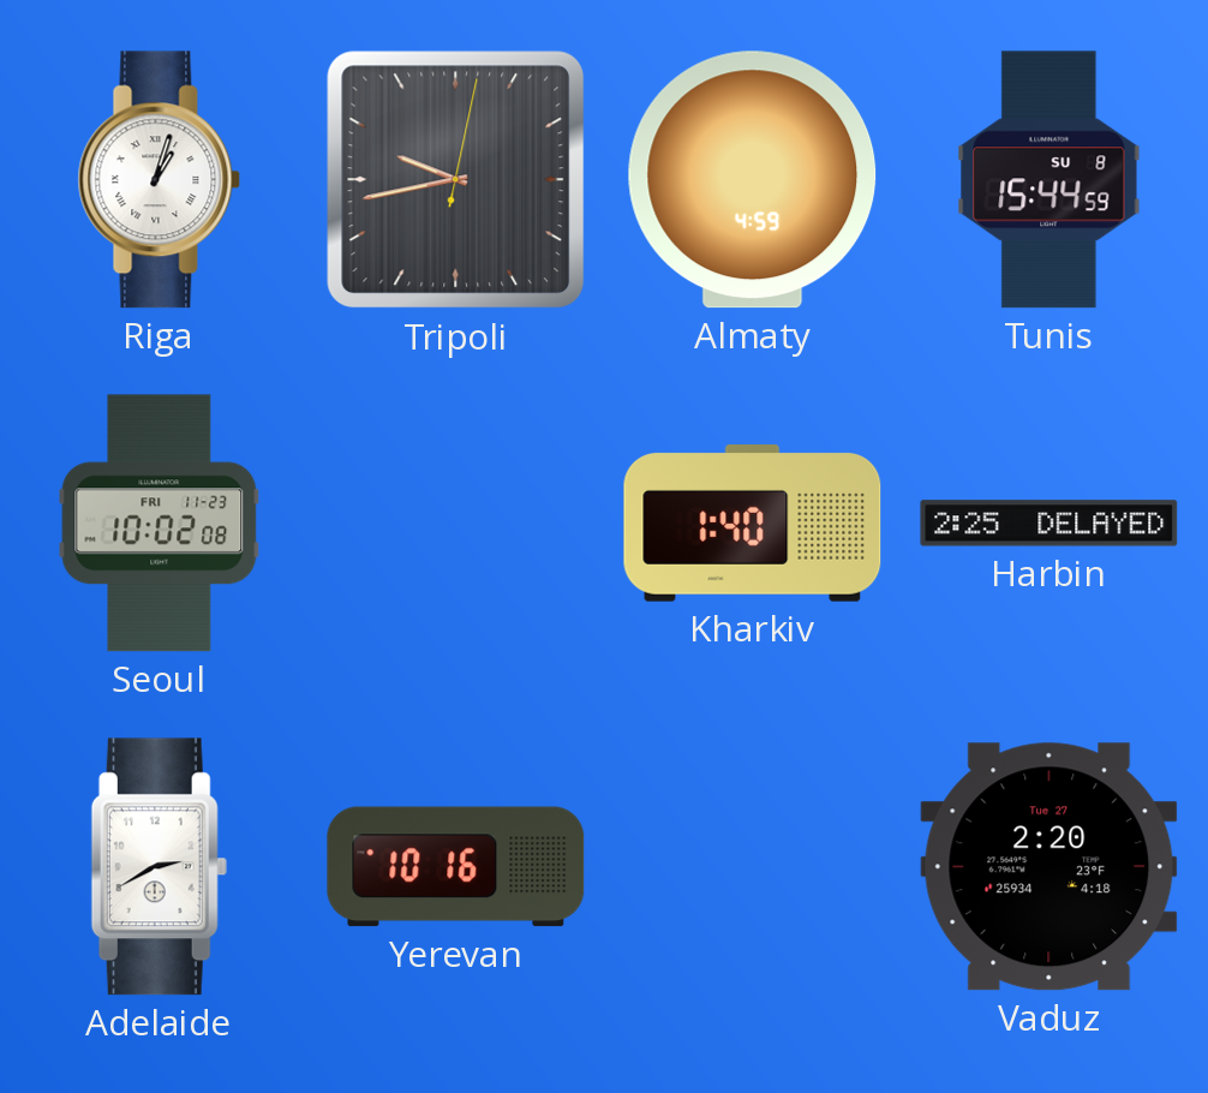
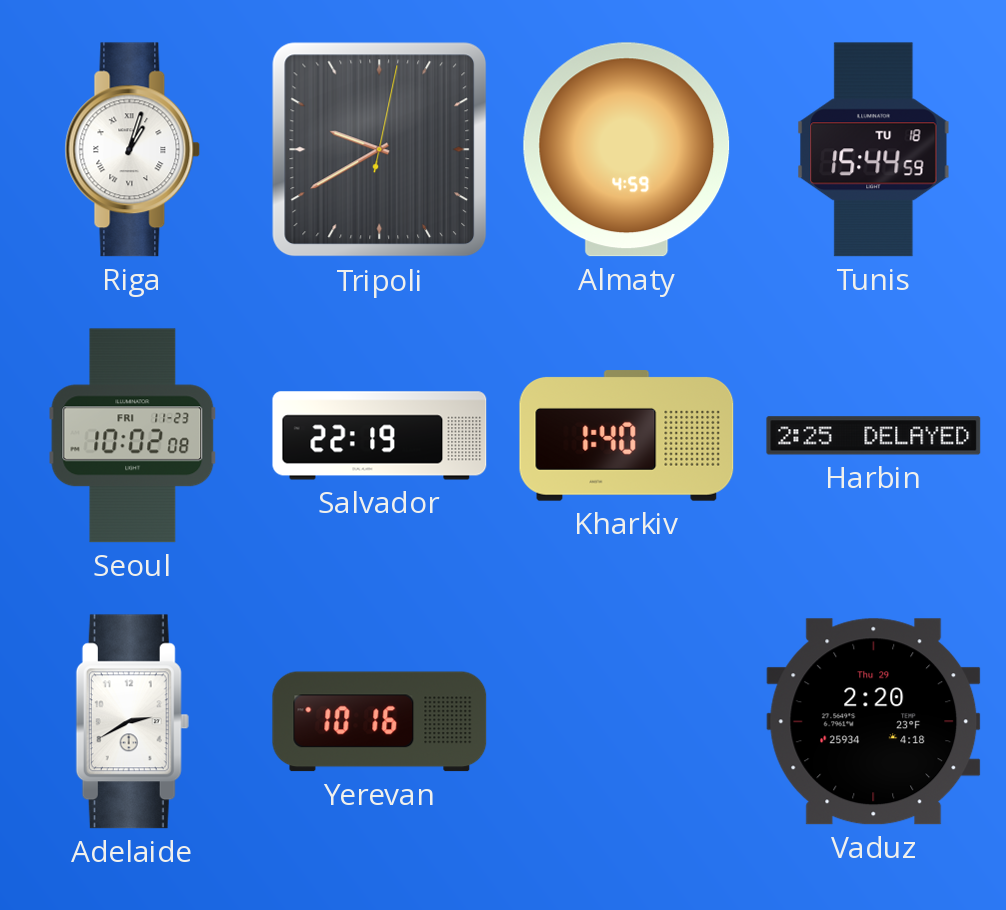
Tripoli: 9:43 -> 9:40
Tunis date: SU 8 -> TU 18
Salvador: none -> 22:19
Vaduz date: Tue 27 -> Thu 29
